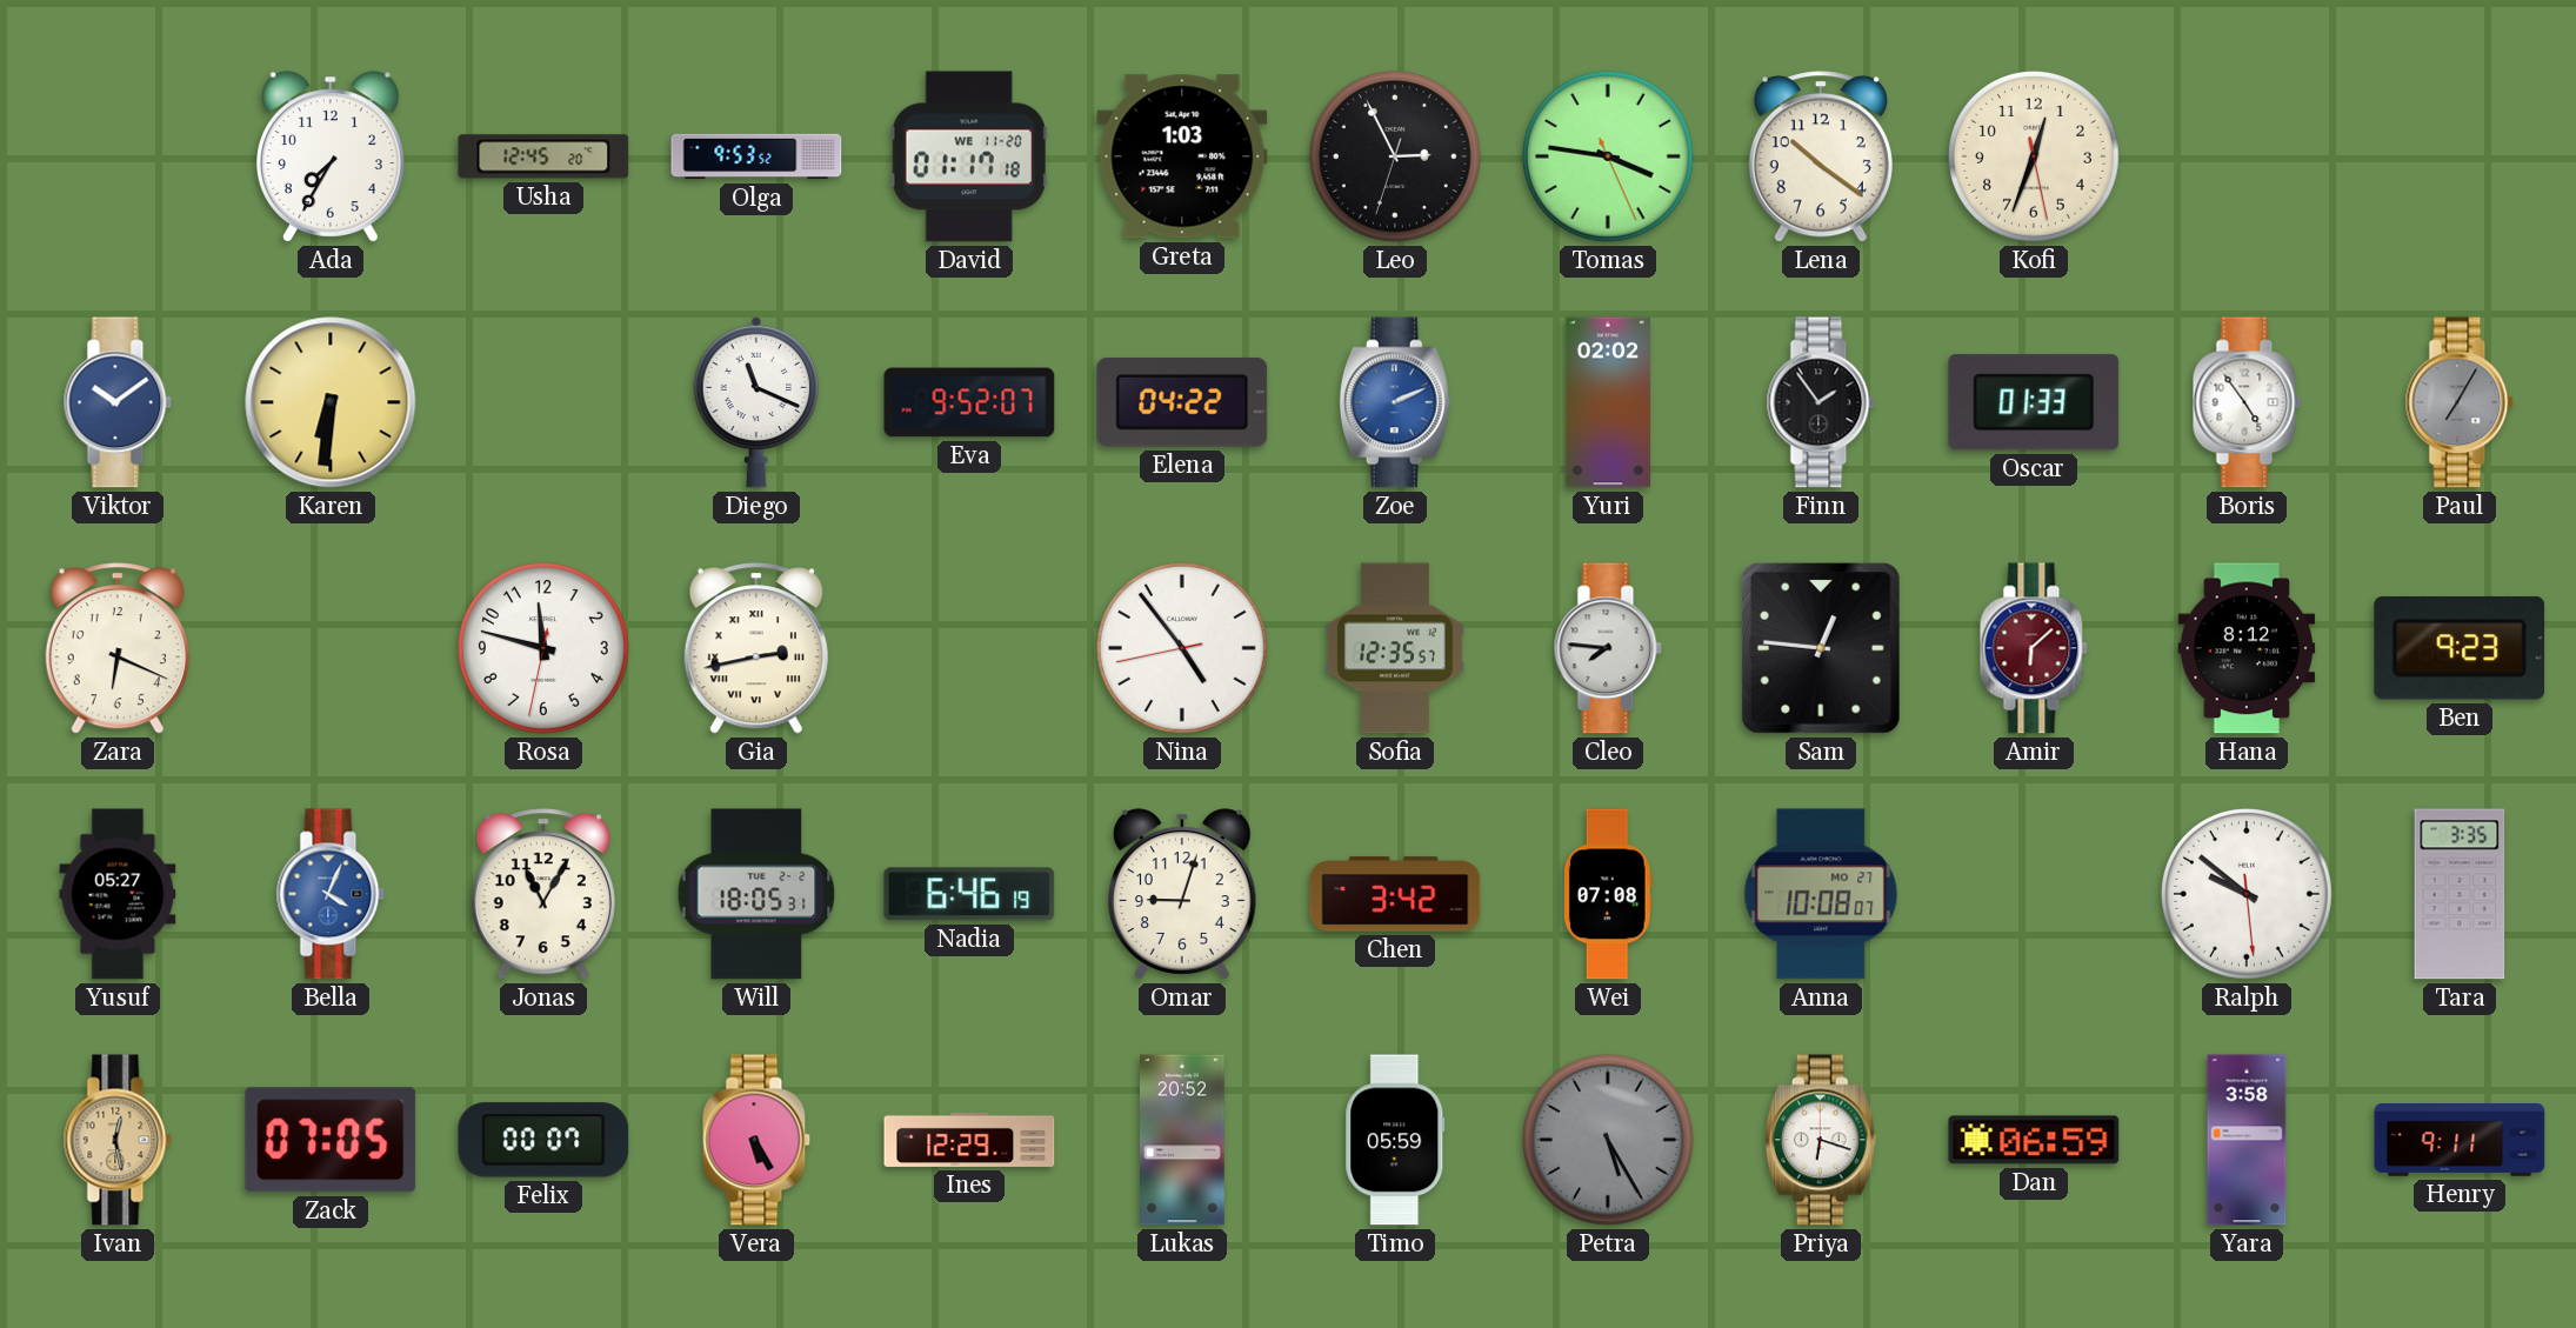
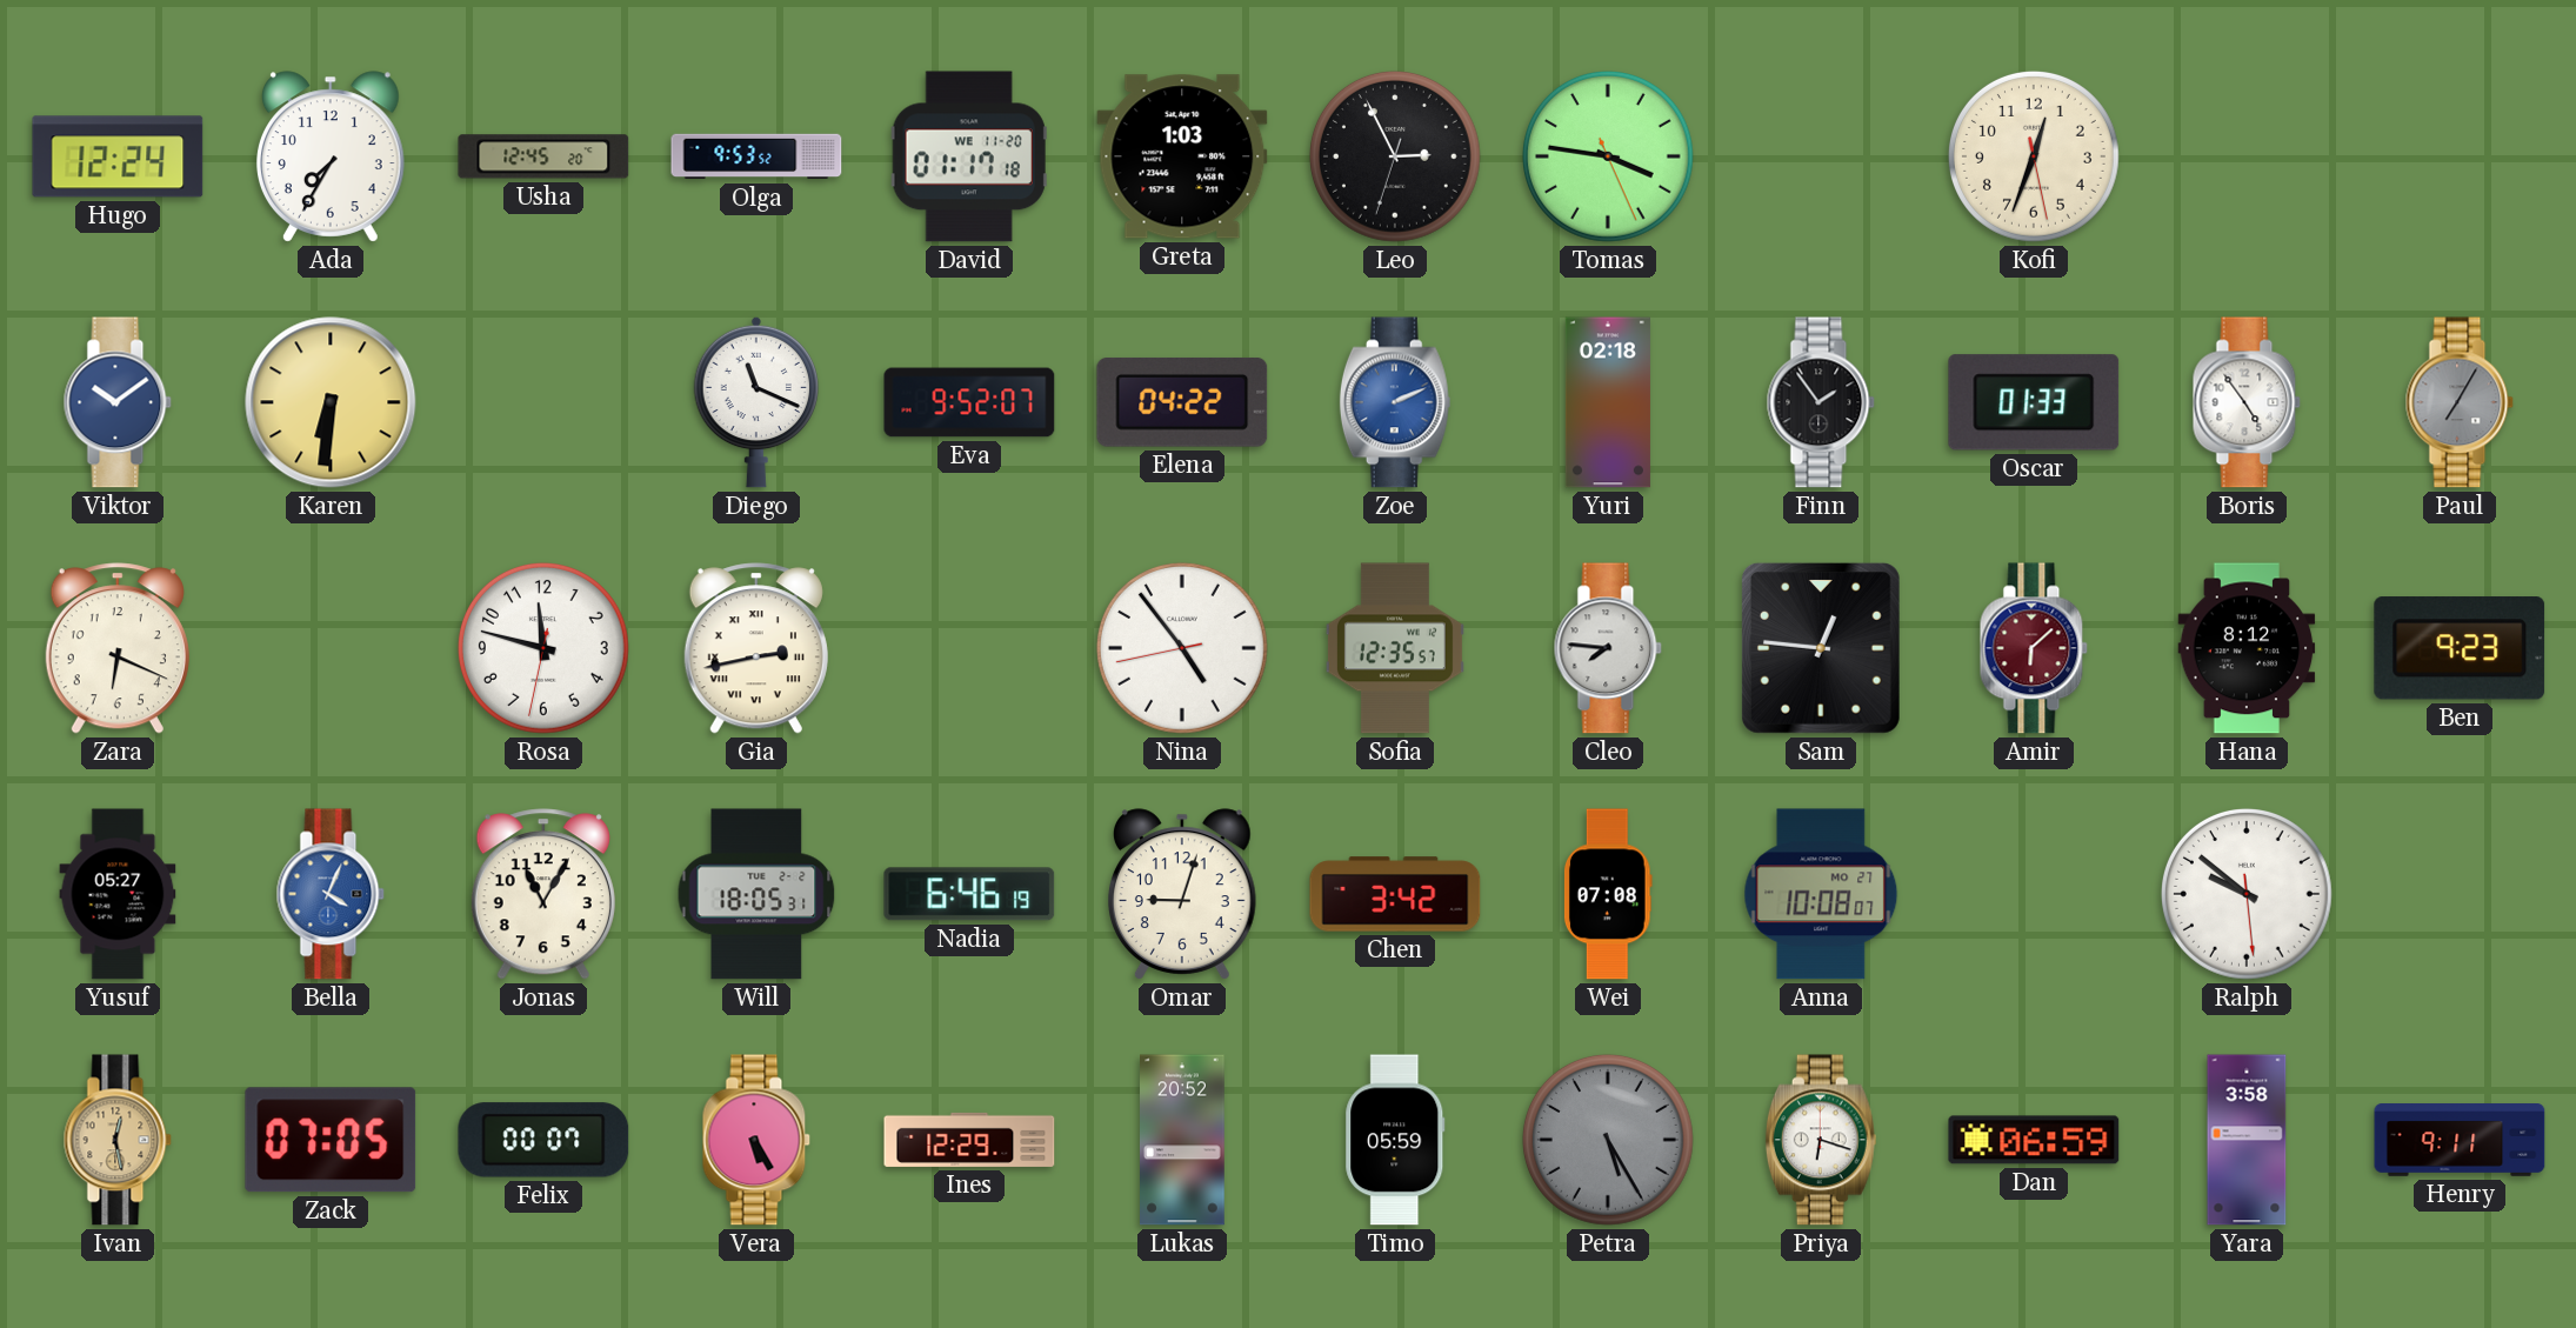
Hugo: none -> 12:24
Lena: 10:21 -> none
Yuri: 02:02 -> 02:18
Tara: 3:35 -> none
